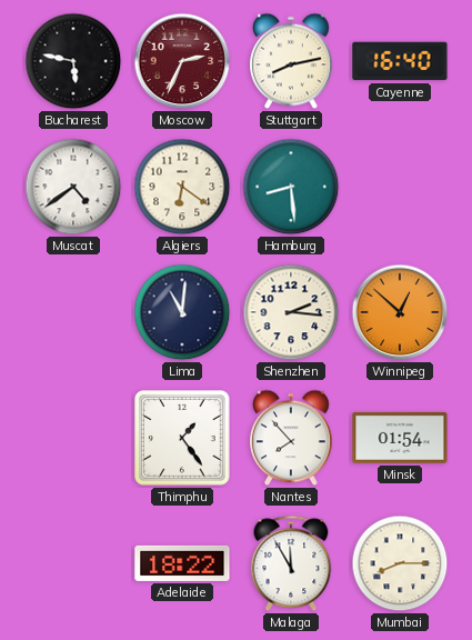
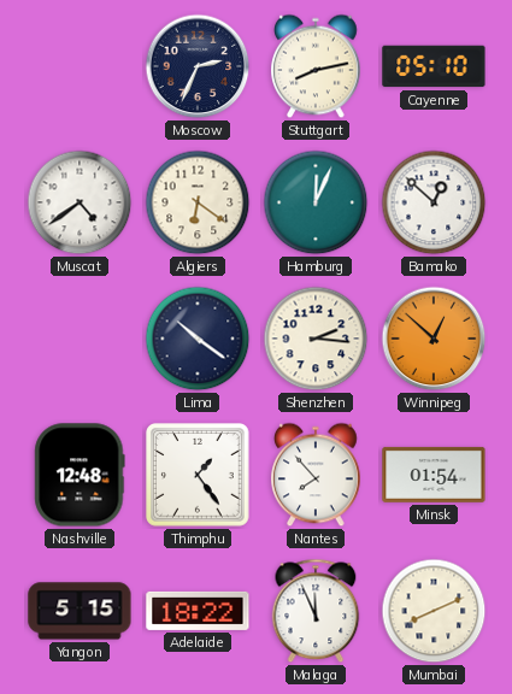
Bucharest: 5:47 -> none
Moscow dial: burgundy -> navy
Cayenne: 16:40 -> 05:10
Hamburg: 8:29 -> 12:04
Bamako: none -> 12:52
Lima: 11:01 -> 10:21
Nashville: none -> 12:48
Yangon: none -> 5:15
Malaga: 11:55 -> 11:56
Mumbai: 8:15 -> 8:11
